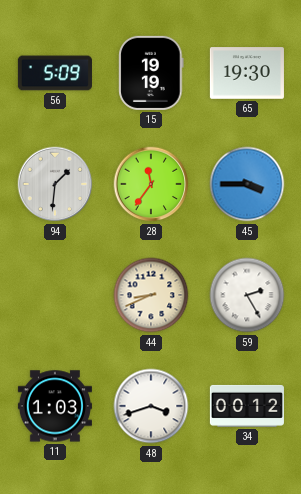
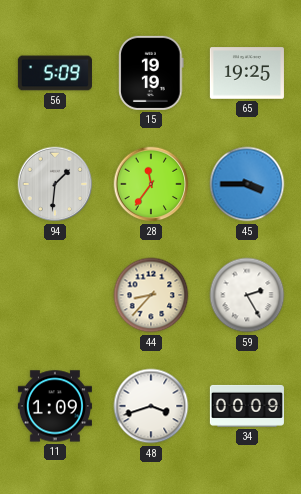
65: 19:30 -> 19:25
44: 8:41 -> 8:37
11: 1:03 -> 1:09
34: 00:12 -> 00:09
